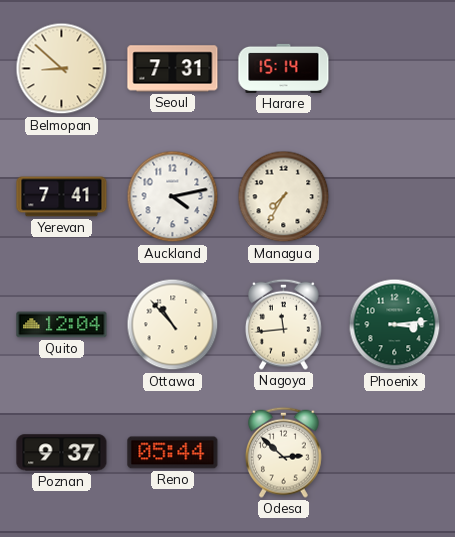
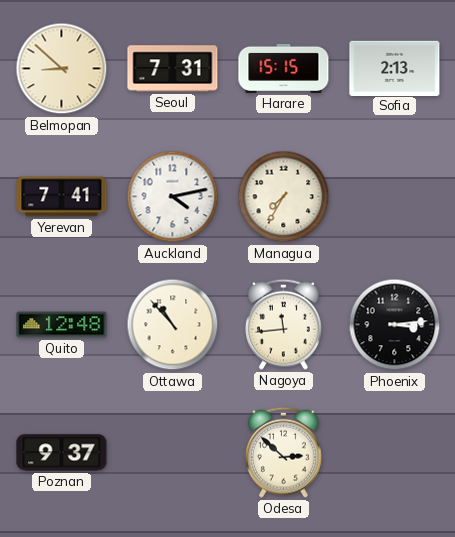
Harare: 15:14 -> 15:15
Sofia: none -> 2:13
Quito: 12:04 -> 12:48
Phoenix dial: green -> black
Reno: 05:44 -> none
